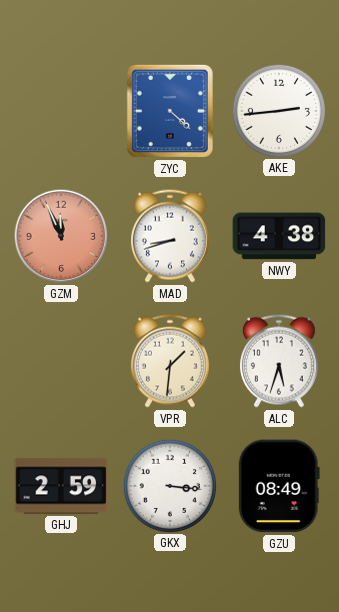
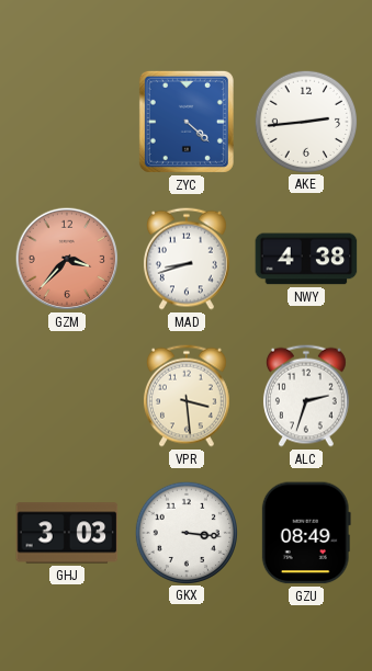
GZM: 11:56 -> 3:37
VPR: 1:31 -> 3:29
ALC: 5:33 -> 2:33
GHJ: 2:59 -> 3:03
